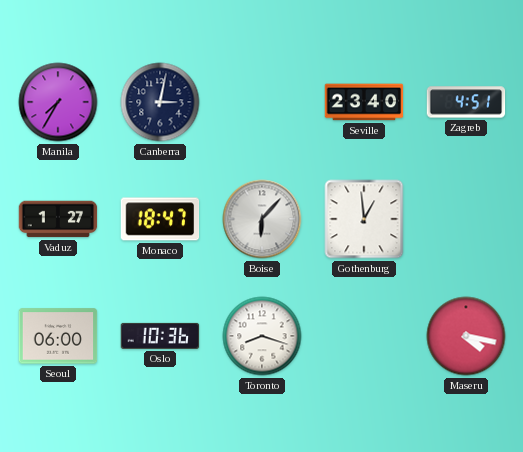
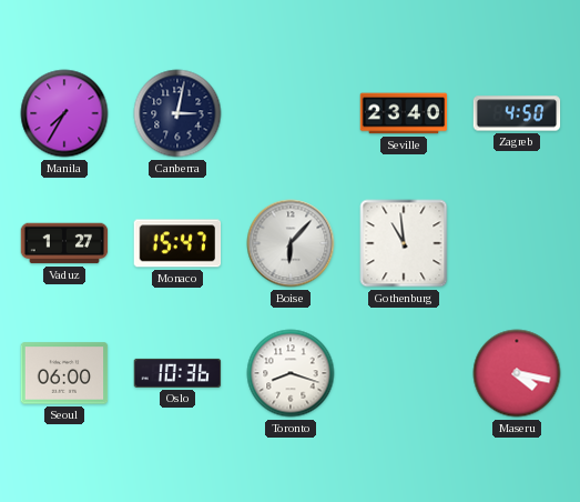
Zagreb: 4:51 -> 4:50
Monaco: 18:47 -> 15:47
Gothenburg: 12:59 -> 10:59
